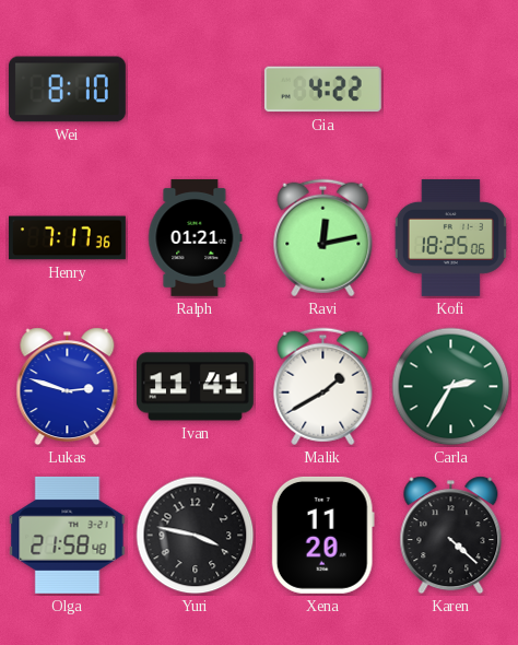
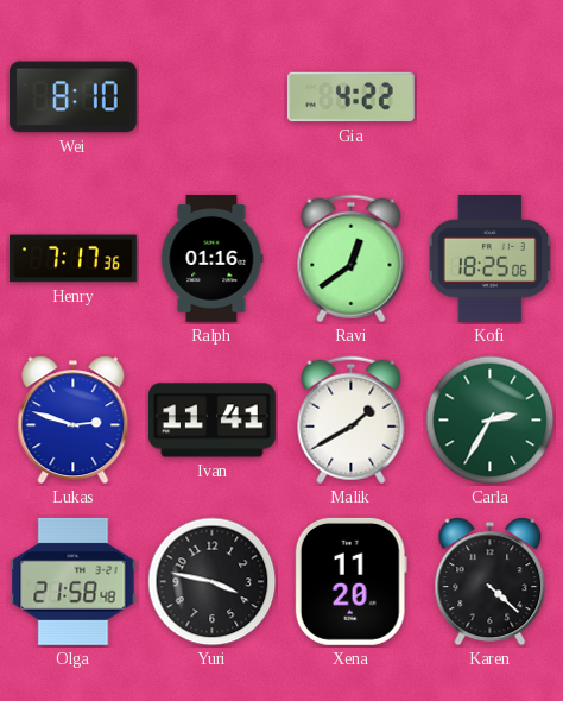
Ralph: 01:21 -> 01:16
Ravi: 12:13 -> 12:39
